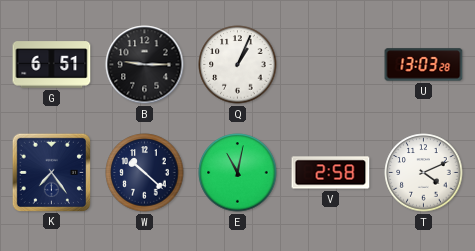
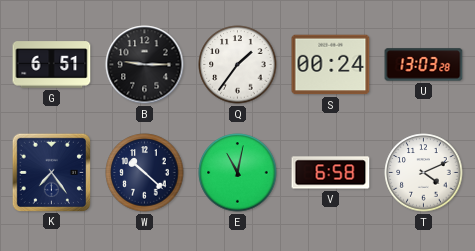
Q: 1:04 -> 1:36
S: none -> 00:24
V: 2:58 -> 6:58
